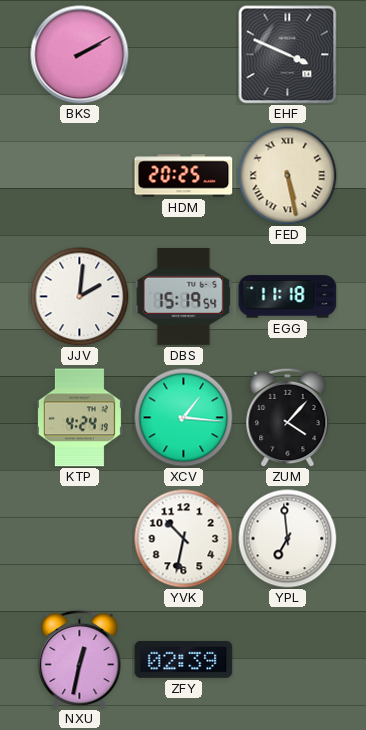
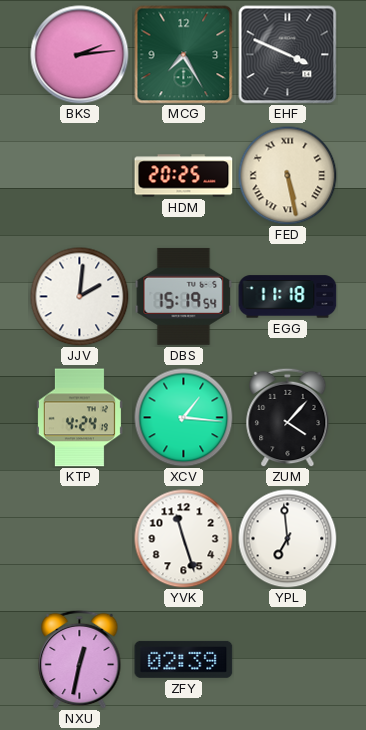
BKS: 2:10 -> 2:14
MCG: none -> 7:25
YVK: 10:32 -> 11:27
